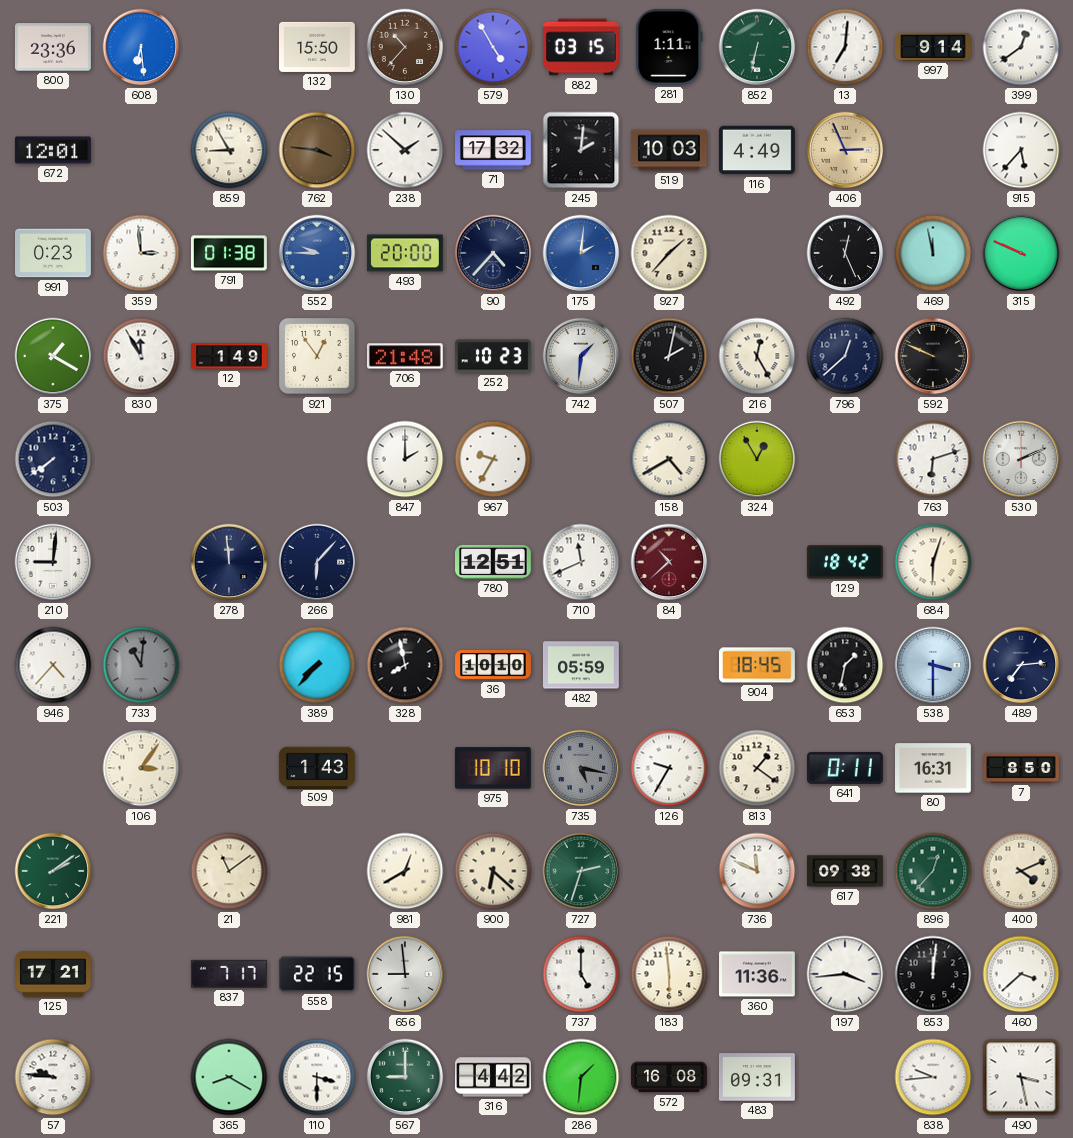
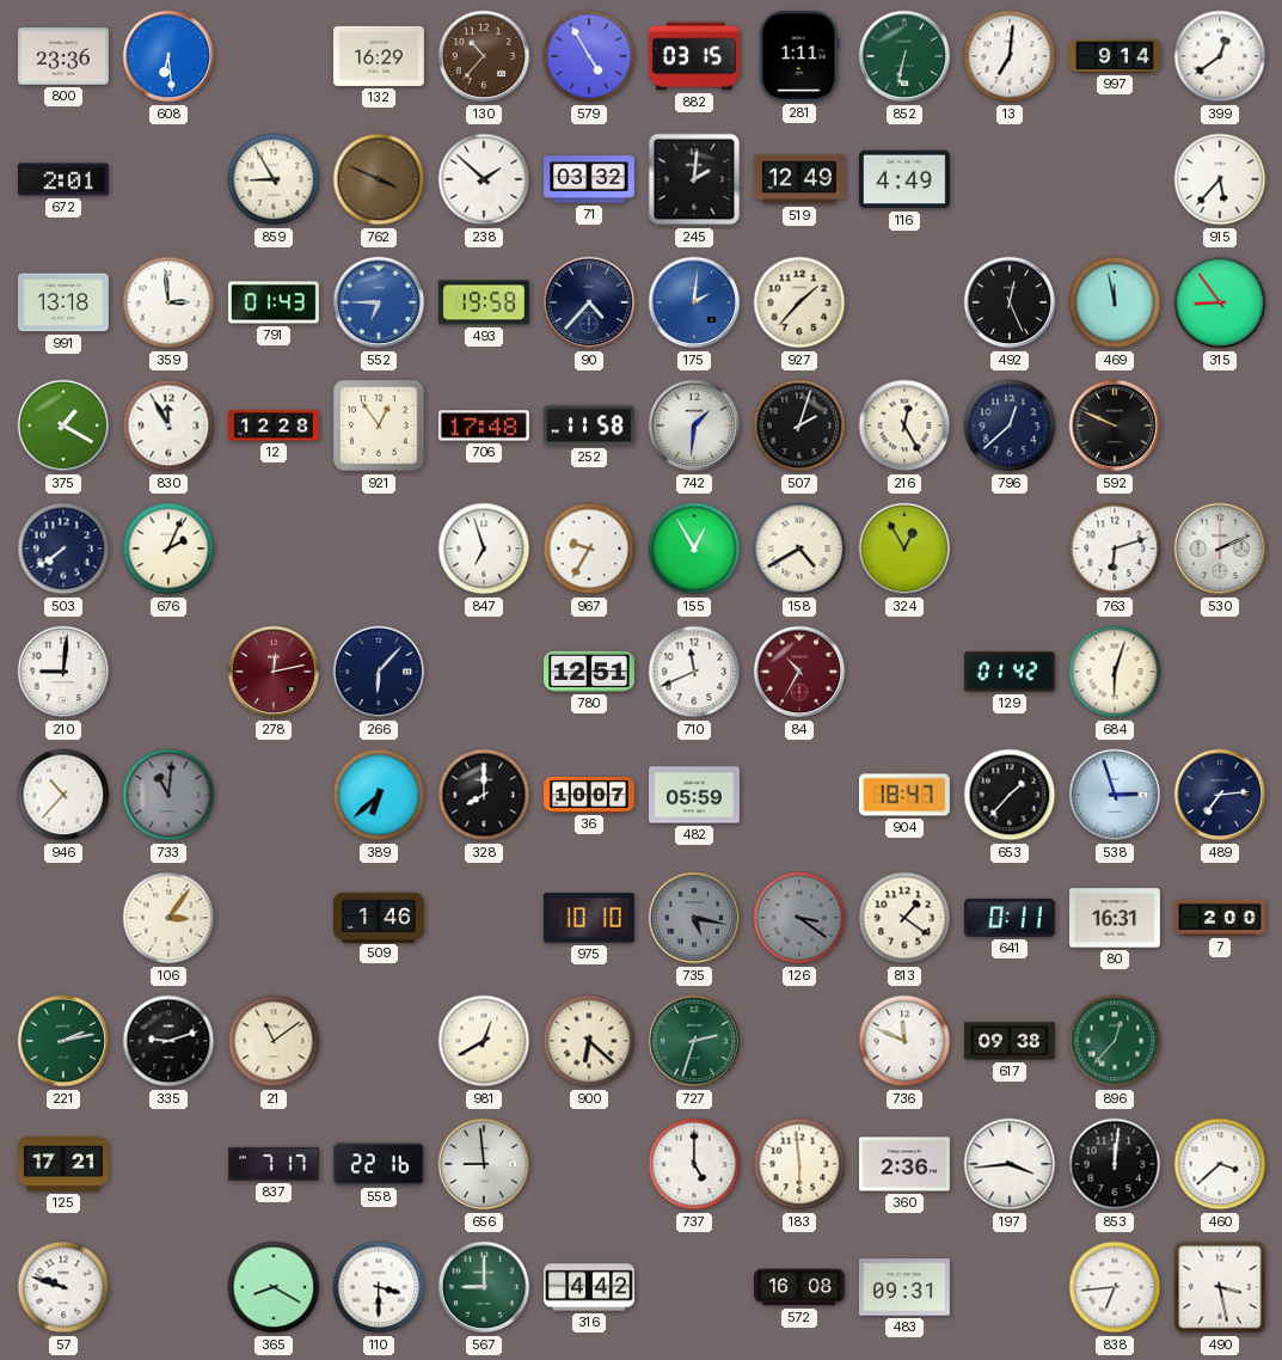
132: 15:50 -> 16:29
672: 12:01 -> 2:01
762: 3:46 -> 3:49
71: 17:32 -> 03:32
519: 10:03 -> 12:49
406: 2:56 -> none
991: 0:23 -> 13:18
791: 01:38 -> 01:43
552: 9:45 -> 6:45
493: 20:00 -> 19:58
315: 9:49 -> 8:54
12: 1:49 -> 12:28
706: 21:48 -> 17:48
252: 10:23 -> 11:58
507: 2:02 -> 2:03
676: none -> 2:04
847: 2:00 -> 6:57
155: none -> 12:55
278: 11:59 -> 12:13
278 dial: navy -> burgundy
84: 10:38 -> 10:35
129: 18:42 -> 01:42
946: 4:37 -> 10:37
389: 7:37 -> 6:38
328: 7:58 -> 8:00
36: 10:10 -> 10:07
904: 18:45 -> 18:47
653: 1:32 -> 1:37
538: 3:30 -> 2:57
509: 1:43 -> 1:46
126: 9:35 -> 3:21
126 dial: white -> grey
7: 8:50 -> 2:00
221: 2:09 -> 2:13
335: none -> 9:12
400: 4:11 -> none
558: 22:15 -> 22:16
360: 11:36 -> 2:36
57: 9:46 -> 9:48
286: 1:31 -> none
838: 9:44 -> 6:44
